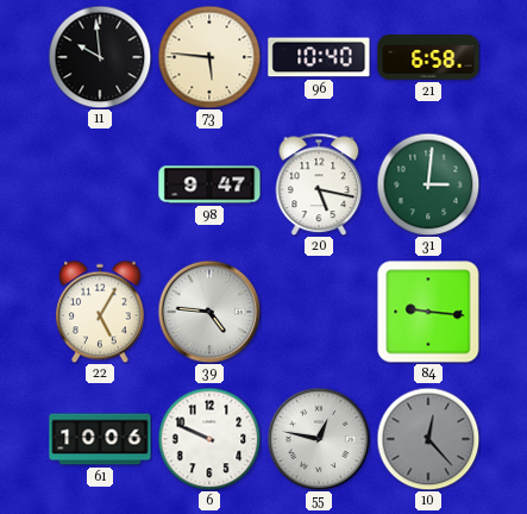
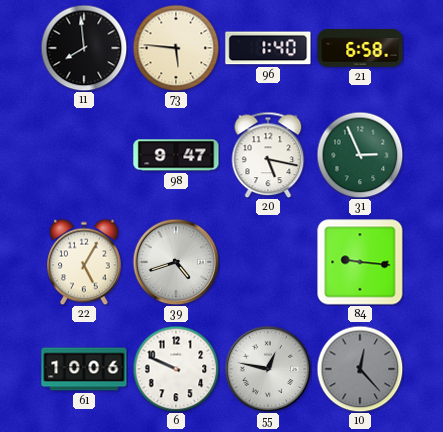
11: 9:59 -> 7:59
96: 10:40 -> 1:40
31: 3:01 -> 2:56
39: 4:46 -> 4:42
